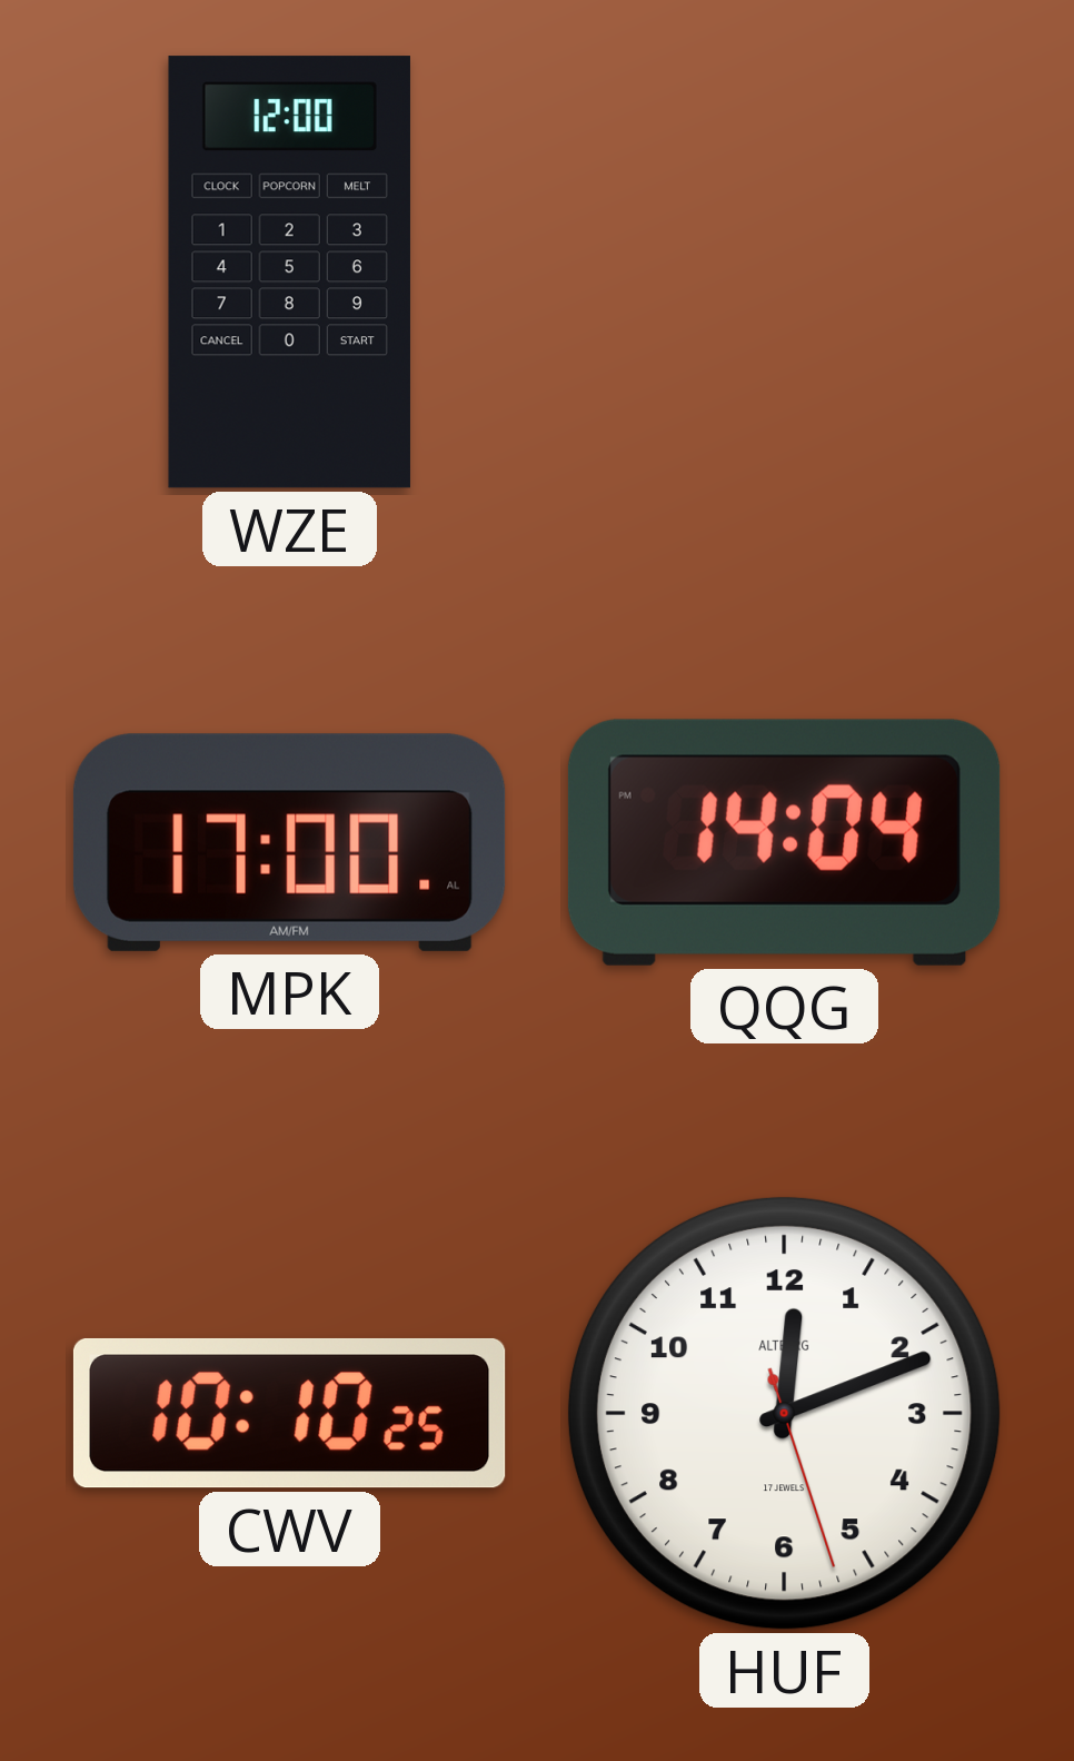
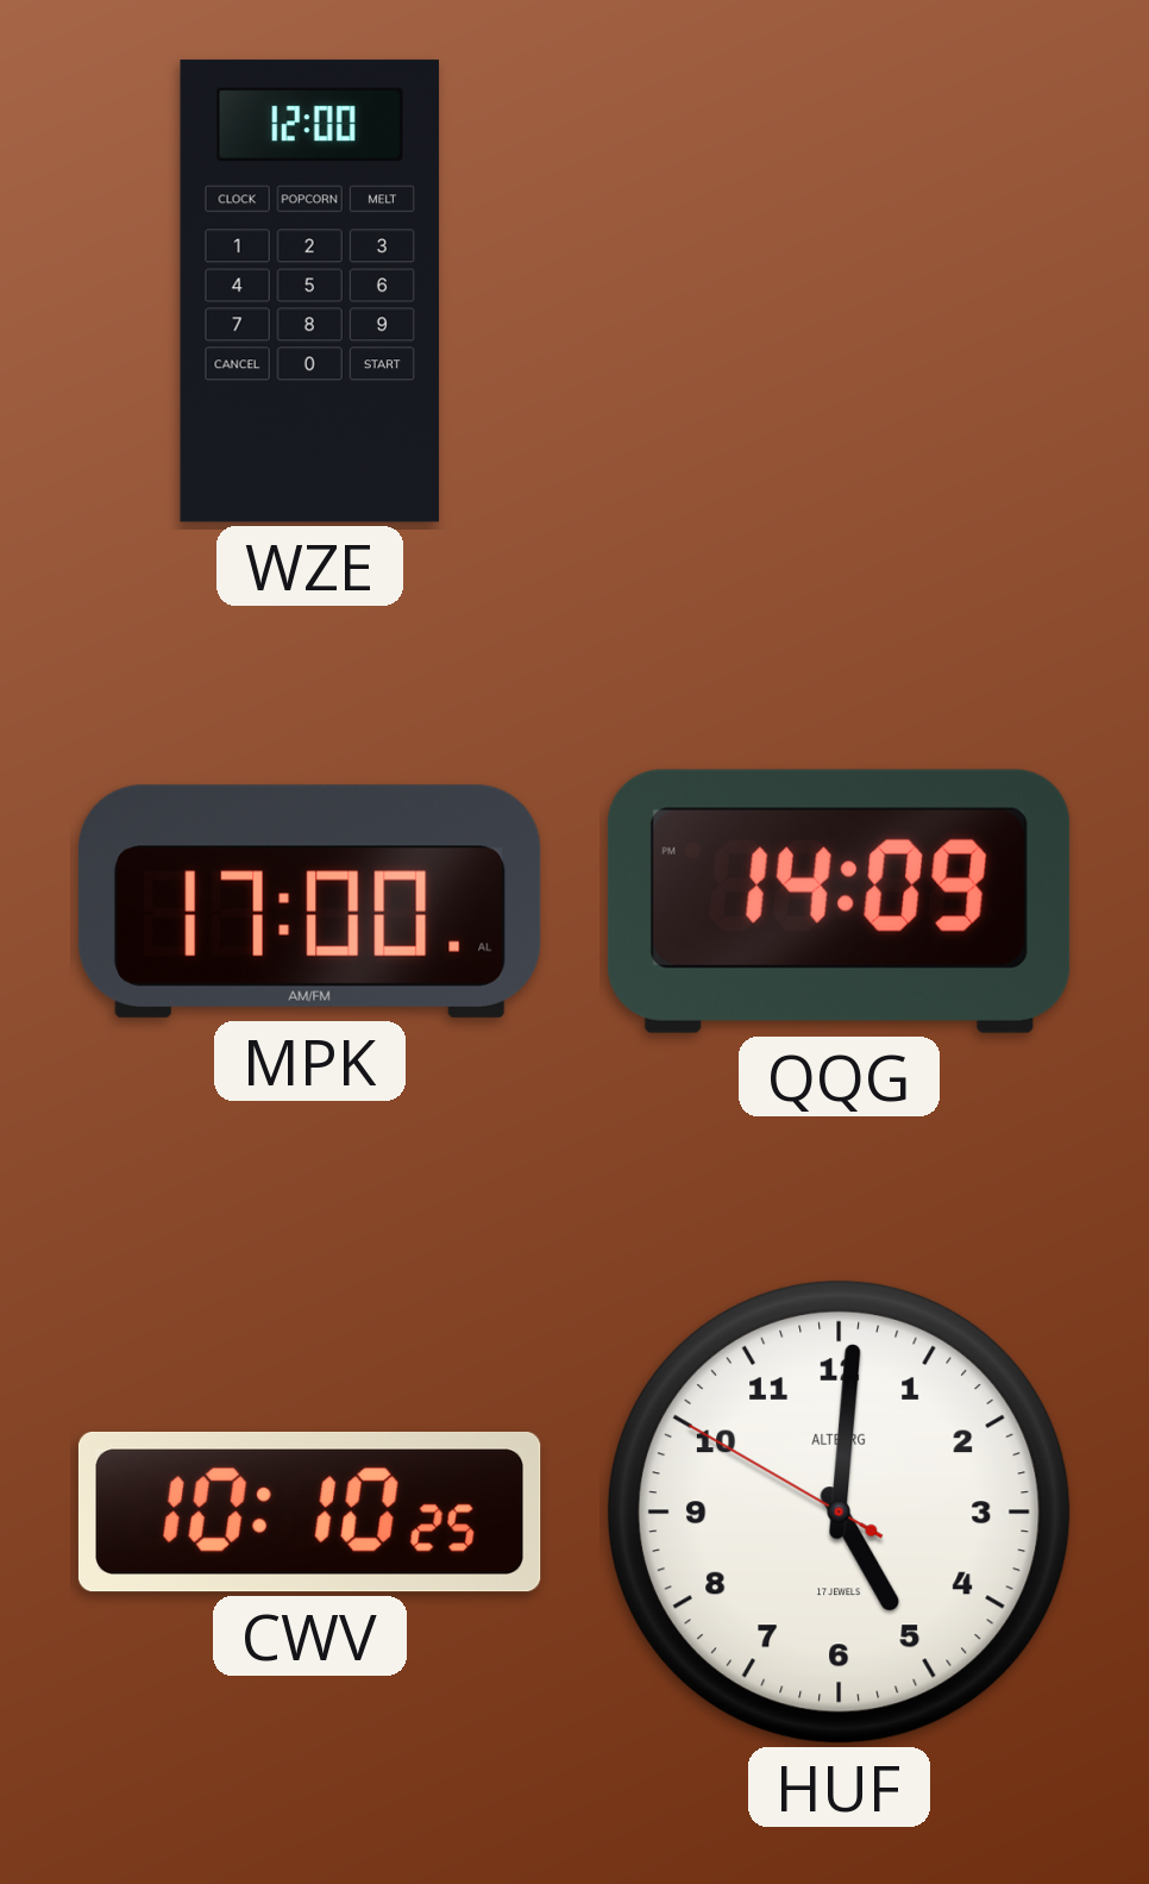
QQG: 14:04 -> 14:09
HUF: 12:11 -> 5:00
